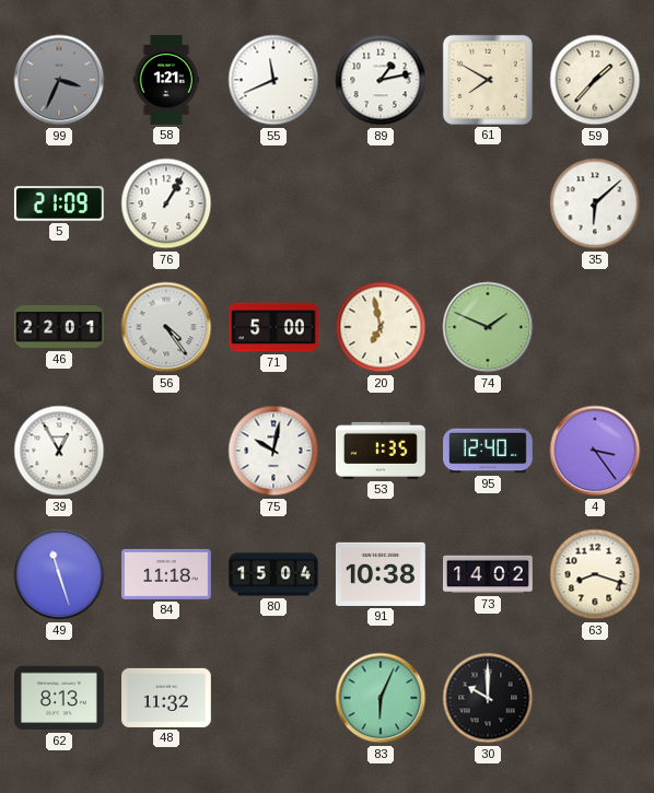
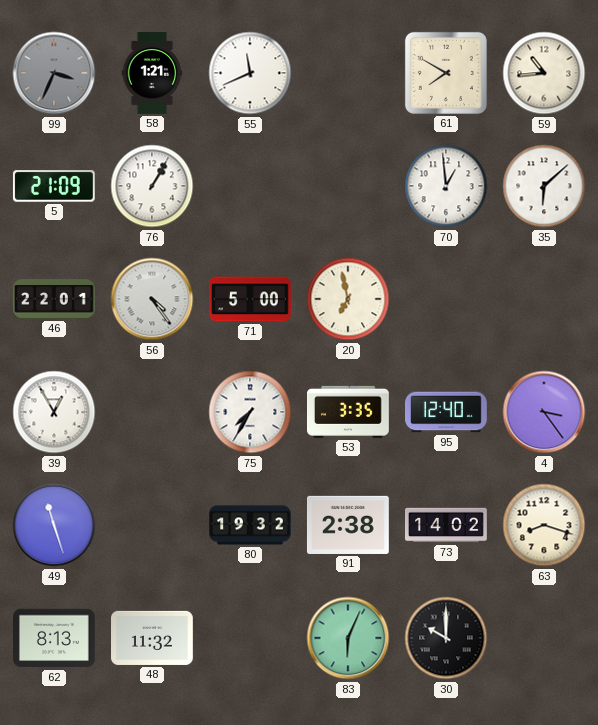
89: 1:13 -> none
59: 1:37 -> 10:44
70: none -> 12:59
74: 1:49 -> none
75: 10:02 -> 7:35
53: 1:35 -> 3:35
84: 11:18 -> none
80: 15:04 -> 19:32
91: 10:38 -> 2:38
